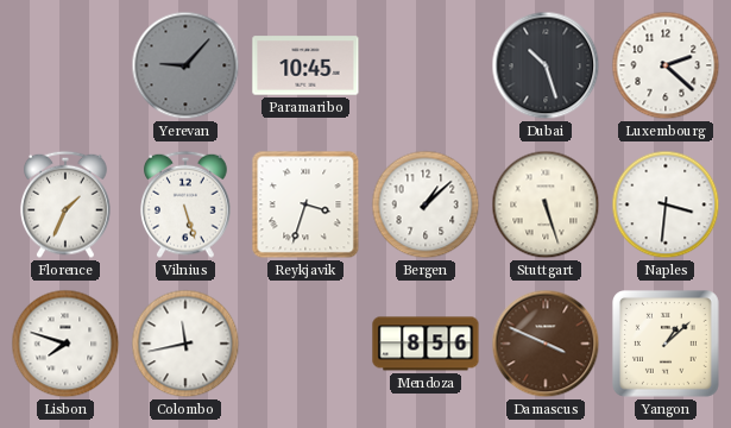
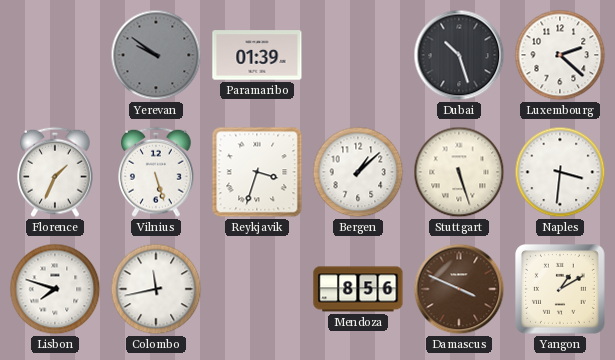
Yerevan: 9:07 -> 9:51
Paramaribo: 10:45 -> 01:39
Yangon: 1:08 -> 1:10
